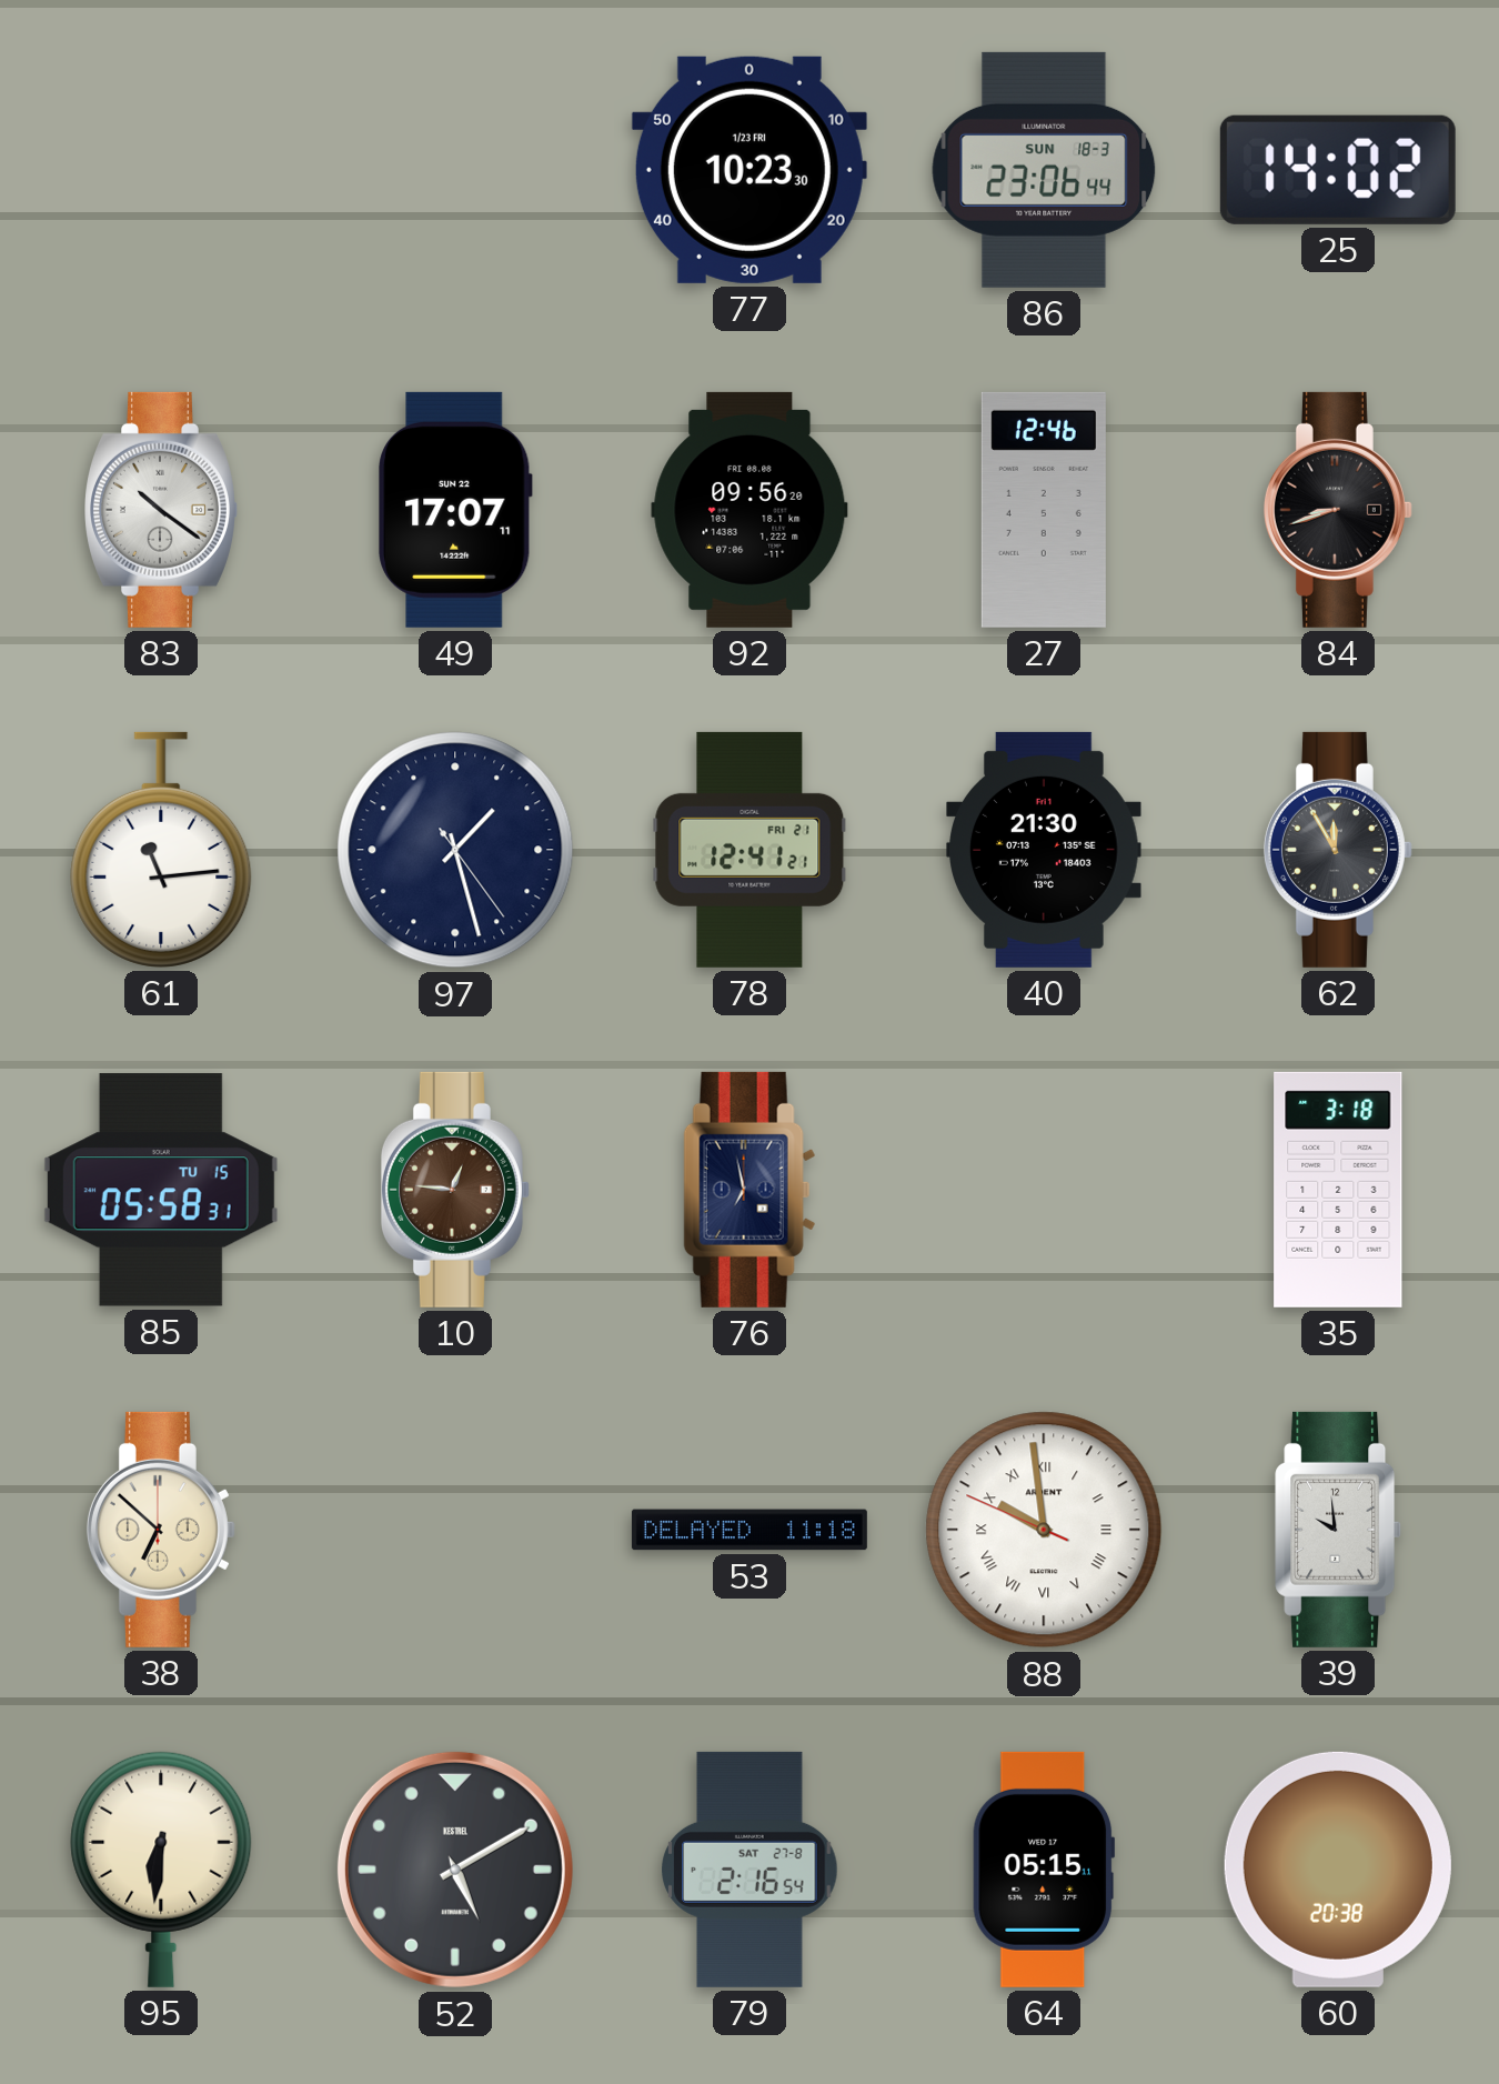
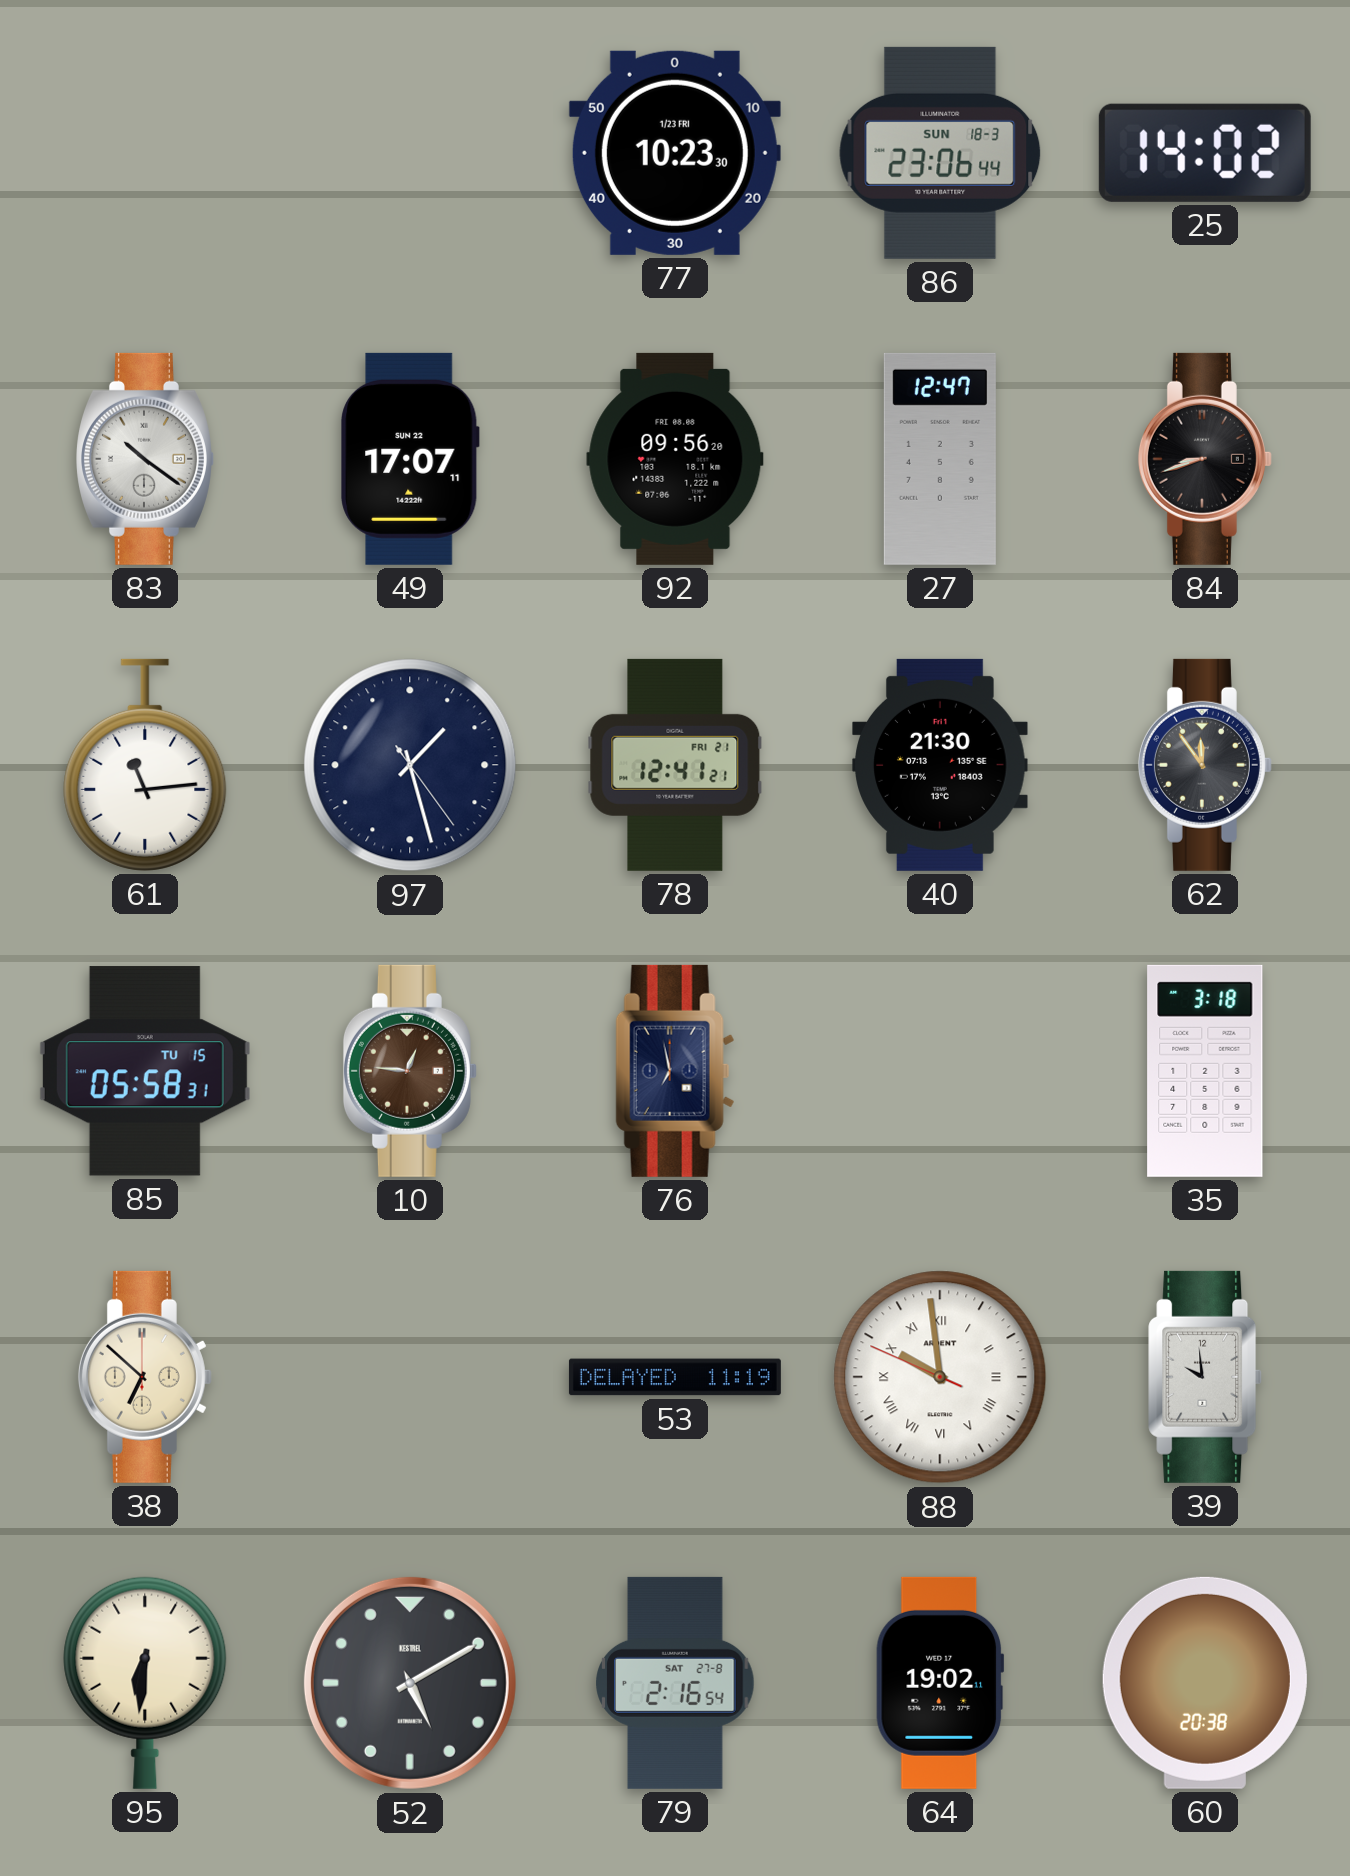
27: 12:46 -> 12:47
62: 11:55 -> 11:54
53: 11:18 -> 11:19
64: 05:15 -> 19:02
